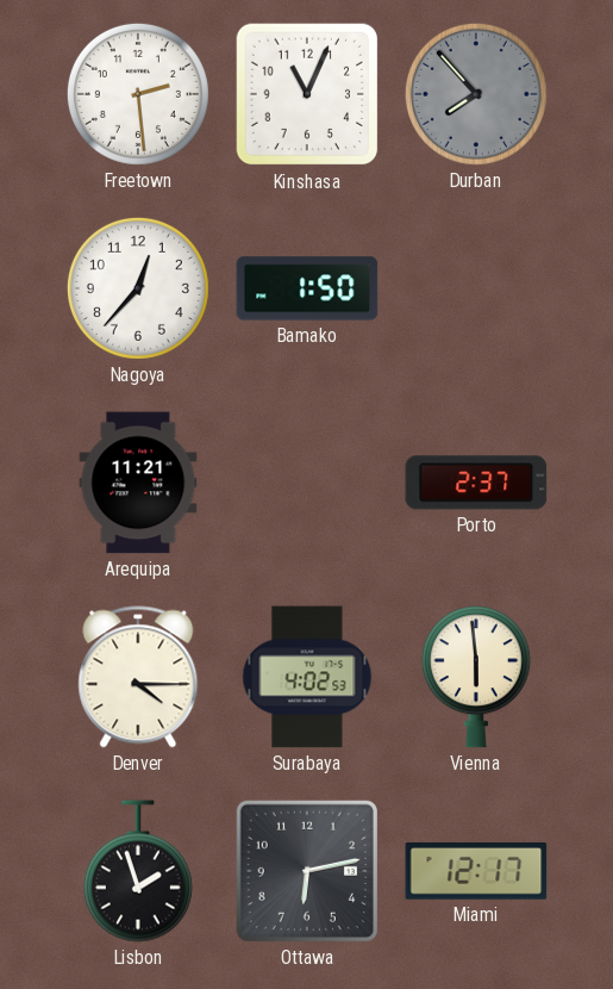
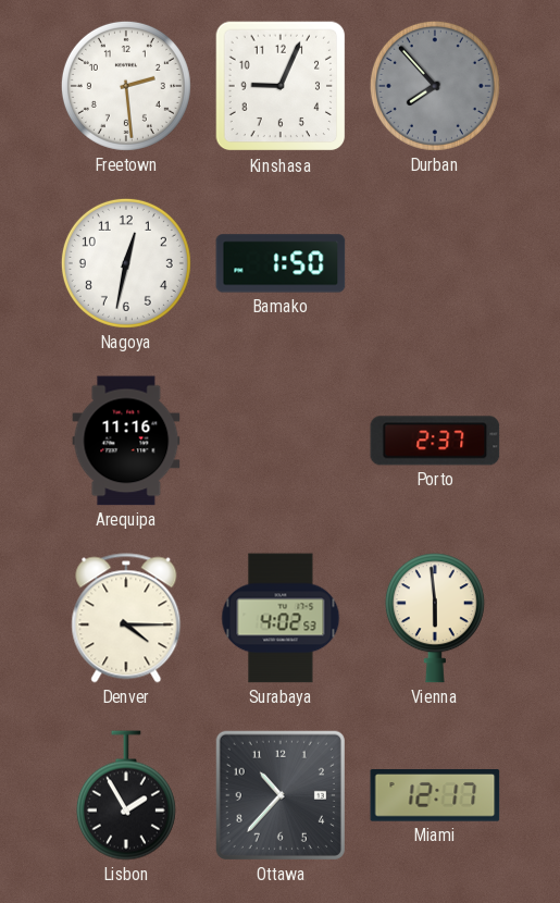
Kinshasa: 11:04 -> 9:04
Nagoya: 12:37 -> 12:32
Arequipa: 11:21 -> 11:16
Lisbon: 1:57 -> 1:55
Ottawa: 6:13 -> 10:37
